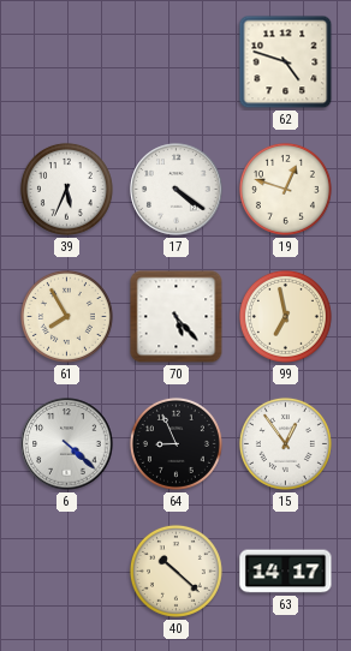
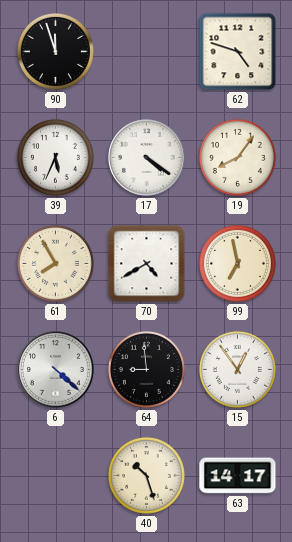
90: none -> 11:57
19: 12:48 -> 8:06
70: 5:23 -> 4:40
64: 8:56 -> 8:59
40: 10:22 -> 10:27
